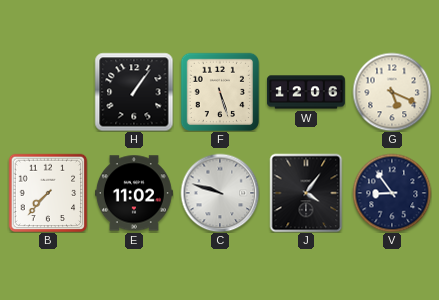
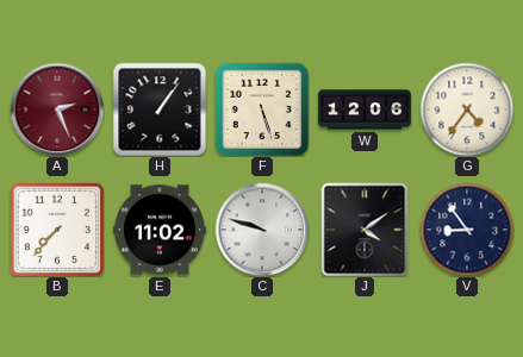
A: none -> 2:26
G: 5:19 -> 4:36
J: 4:06 -> 4:09
